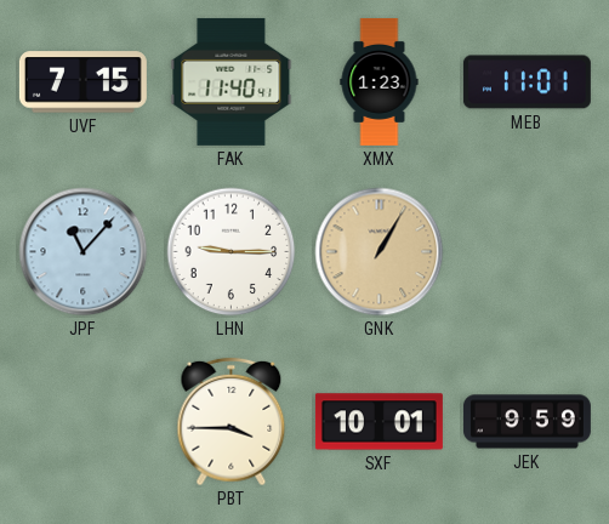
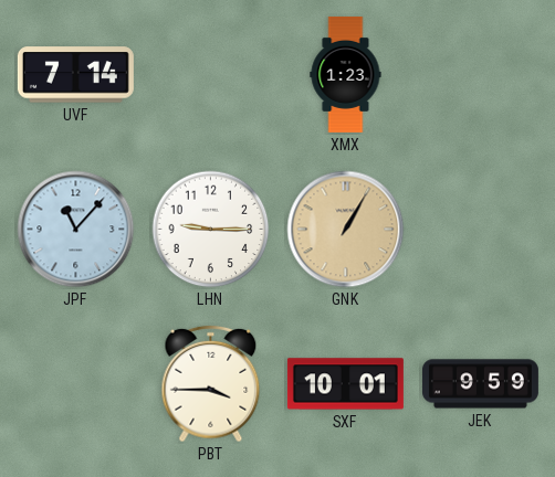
UVF: 7:15 -> 7:14
FAK: 11:40 -> none
MEB: 11:01 -> none
